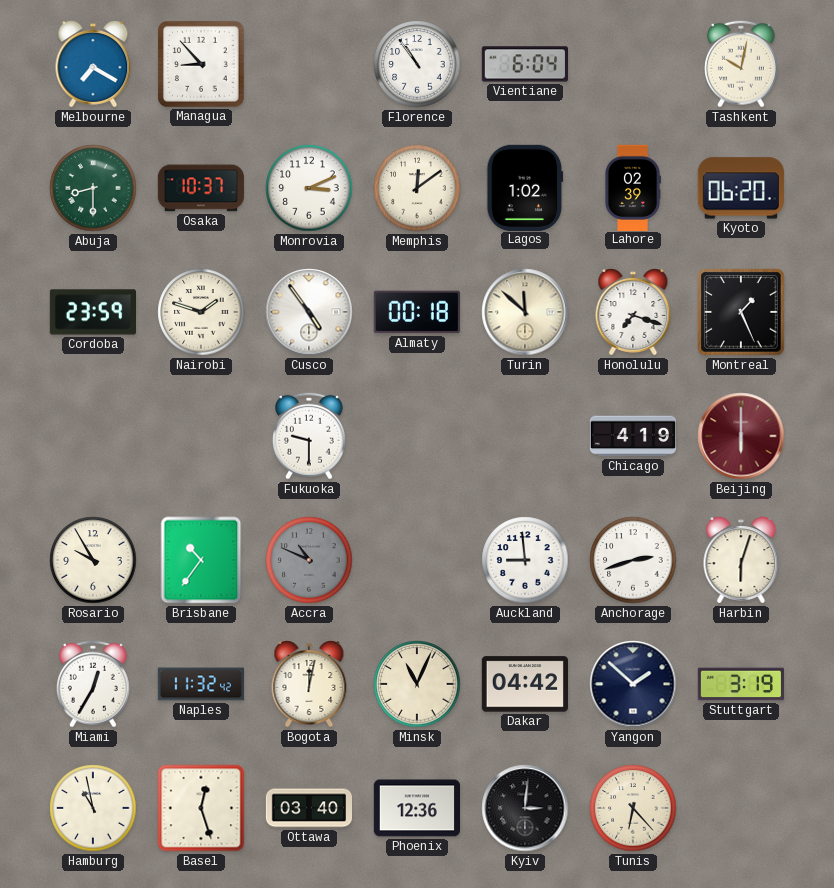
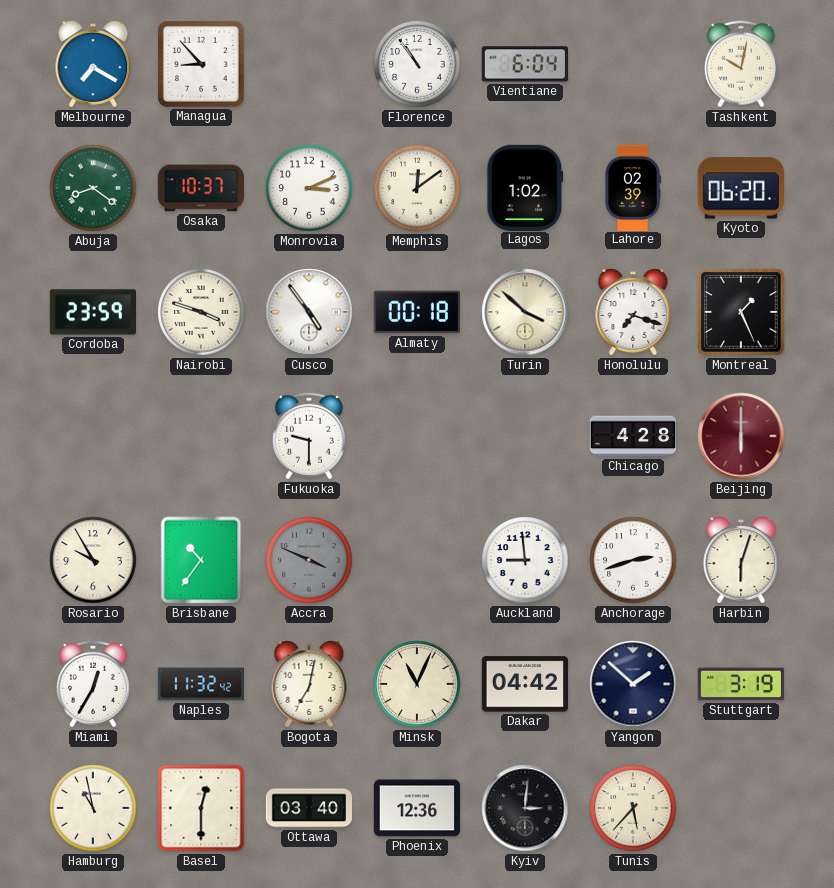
Abuja: 8:30 -> 8:21
Nairobi: 1:48 -> 3:48
Turin: 11:52 -> 3:52
Chicago: 4:19 -> 4:28
Accra: 10:49 -> 3:49
Bogota: 12:02 -> 7:02
Basel: 12:27 -> 12:30
Tunis: 6:23 -> 5:37
